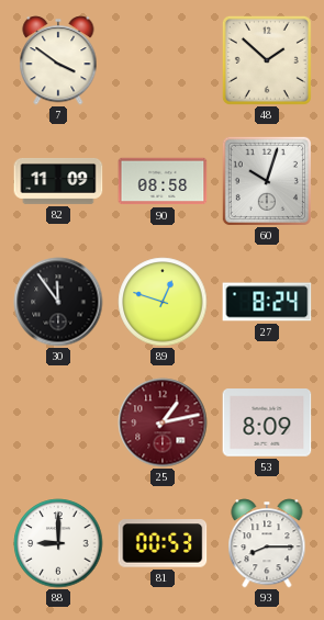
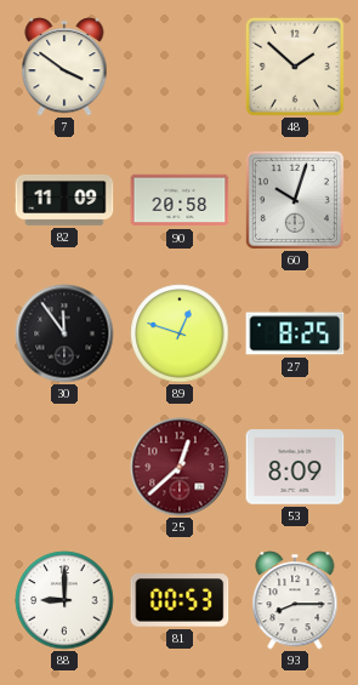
90: 08:58 -> 20:58
27: 8:24 -> 8:25
25: 1:13 -> 12:38
